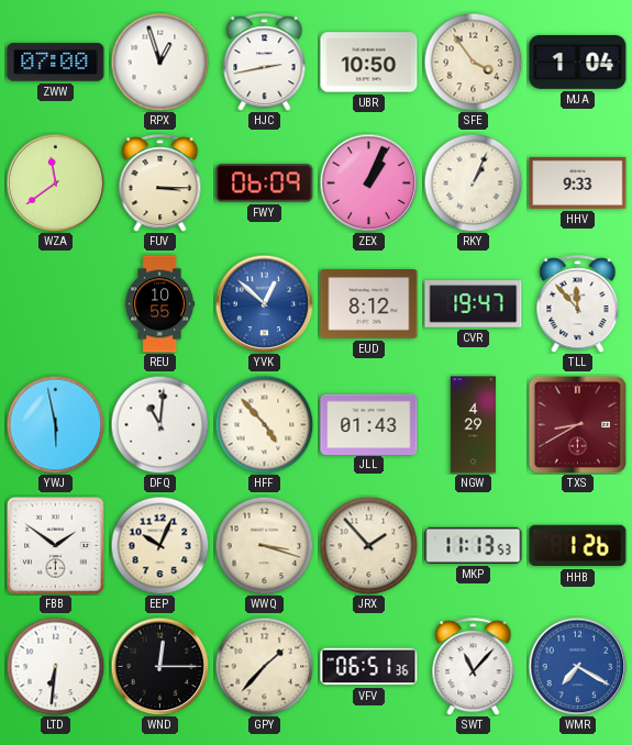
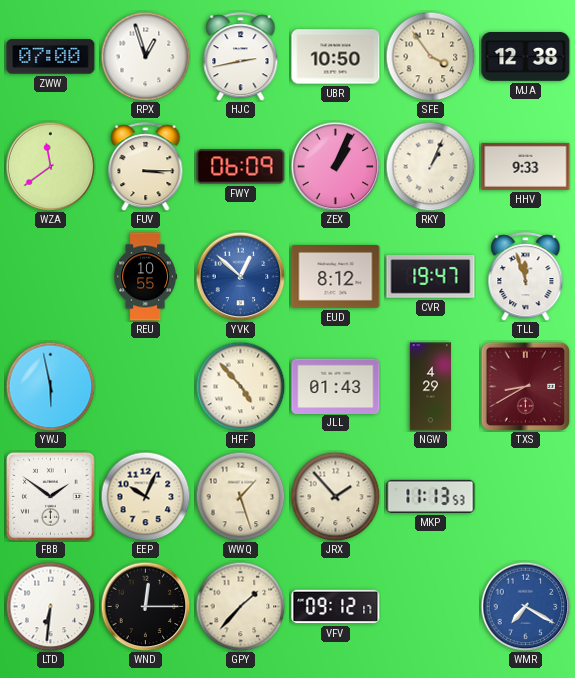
MJA: 1:04 -> 12:38
TLL: 11:53 -> 11:57
DFQ: 11:01 -> none
WWQ: 3:18 -> 1:27
HHB: 1:26 -> none
VFV: 06:51 -> 09:12
SWT: 11:07 -> none
